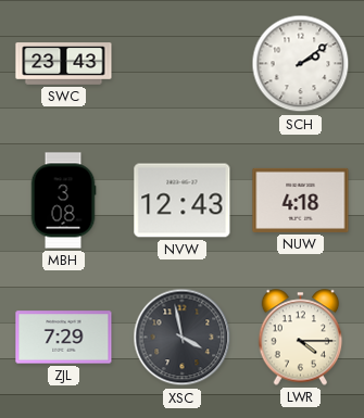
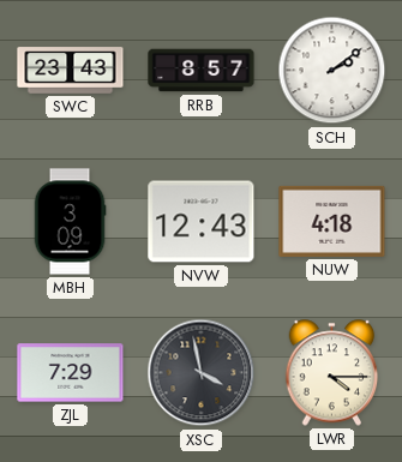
RRB: none -> 8:57
MBH: 3:08 -> 3:09
